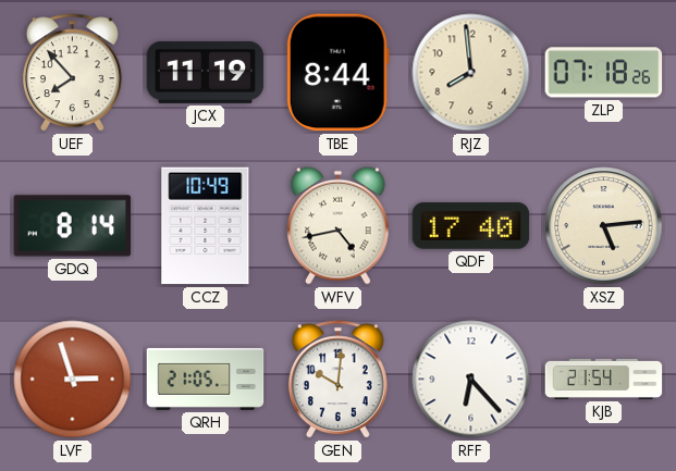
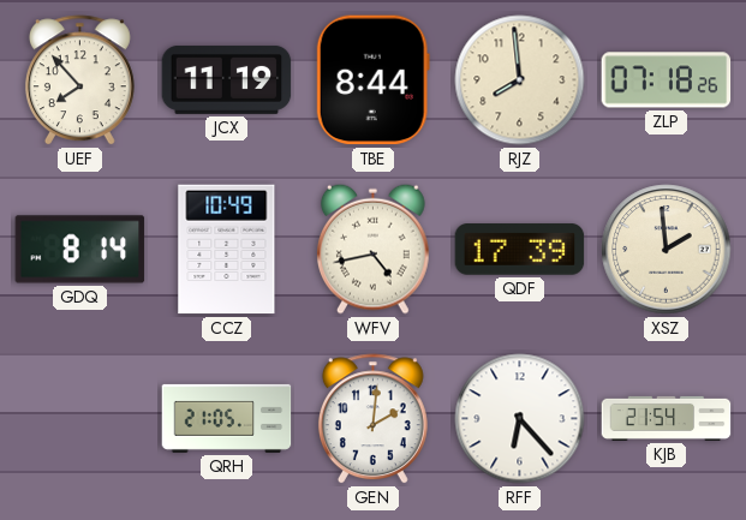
QDF: 17:40 -> 17:39
XSZ: 5:14 -> 1:59
LVF: 2:57 -> none
GEN: 10:01 -> 2:01
